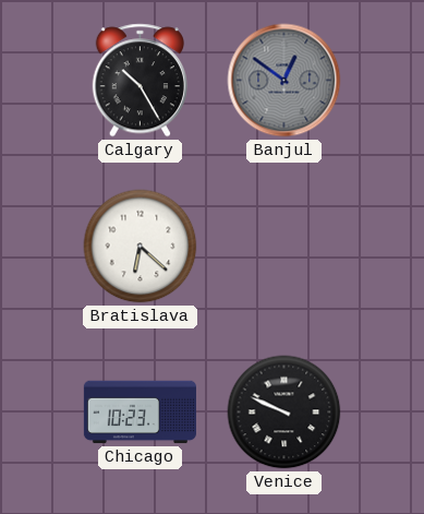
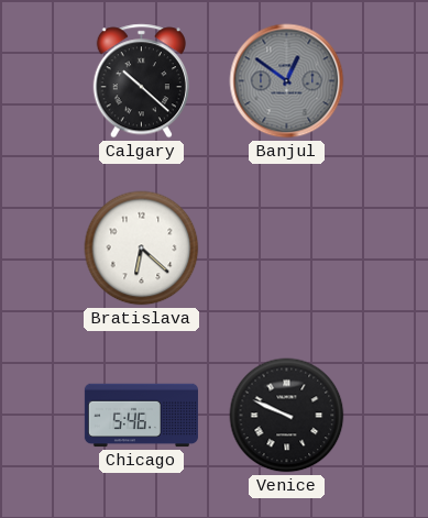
Calgary: 10:25 -> 10:22
Chicago: 10:23 -> 5:46
